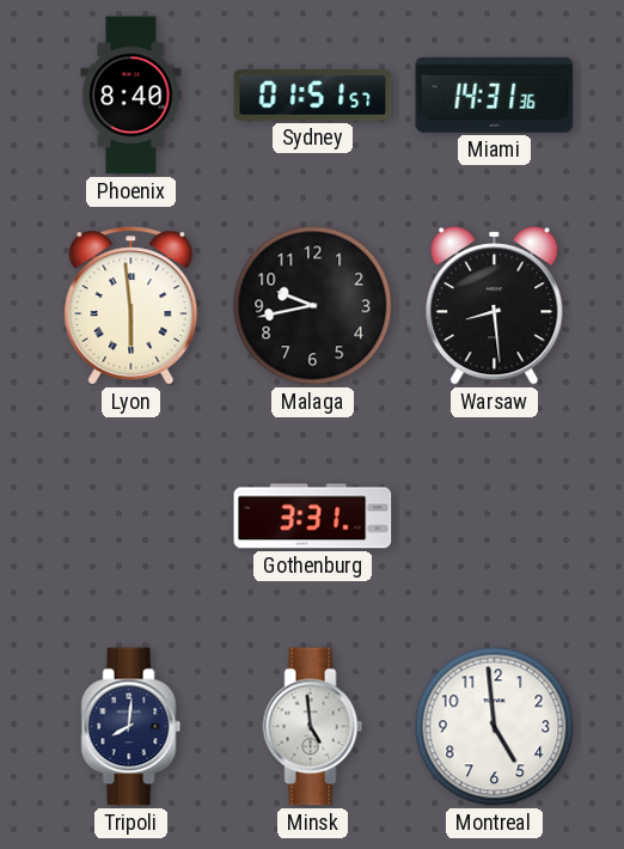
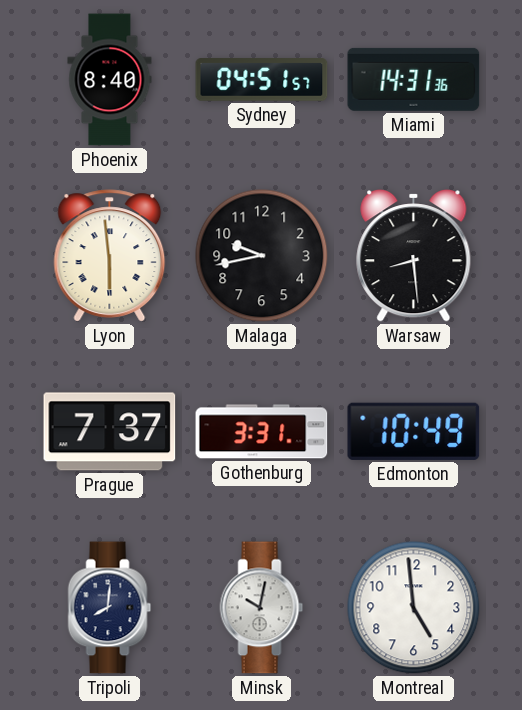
Sydney: 01:51 -> 04:51
Prague: none -> 7:37
Edmonton: none -> 10:49
Minsk: 4:59 -> 10:02
